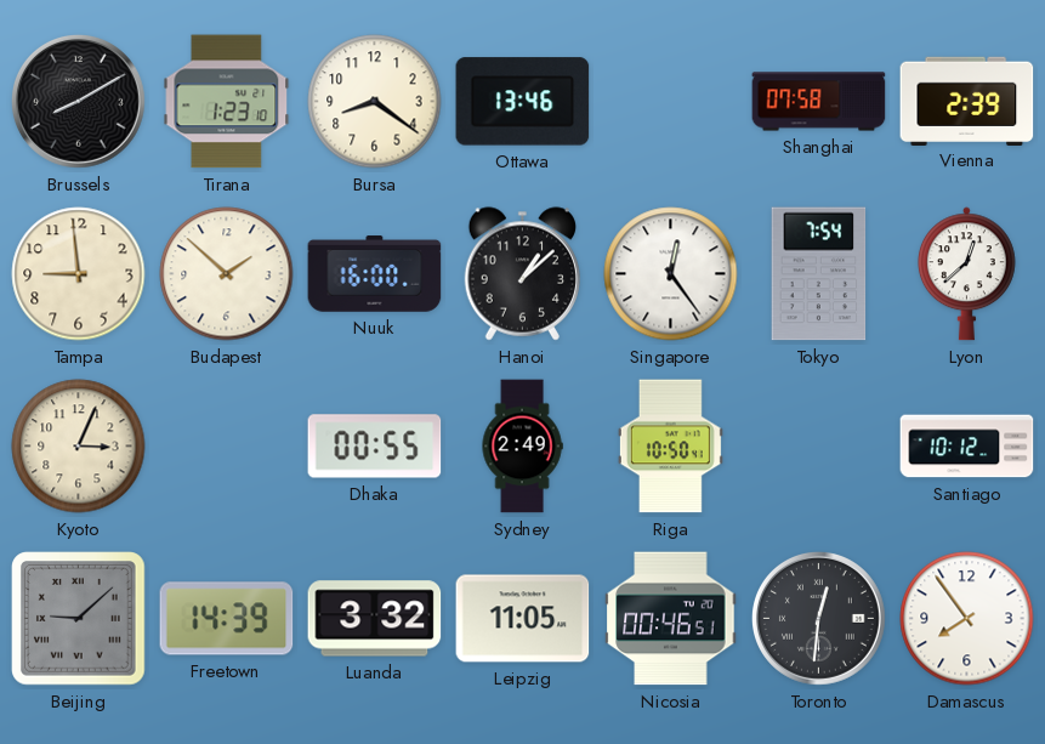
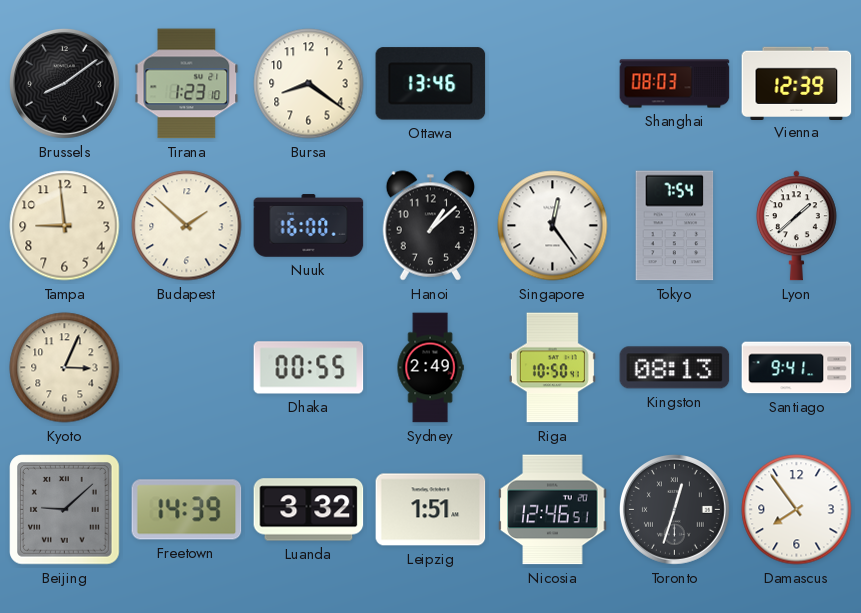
Brussels: 8:10 -> 8:09
Shanghai: 07:58 -> 08:03
Vienna: 2:39 -> 12:39
Lyon: 12:38 -> 1:38
Kingston: none -> 08:13
Santiago: 10:12 -> 9:41
Leipzig: 11:05 -> 1:51
Nicosia: 00:46 -> 12:46
Toronto: 12:31 -> 12:33
